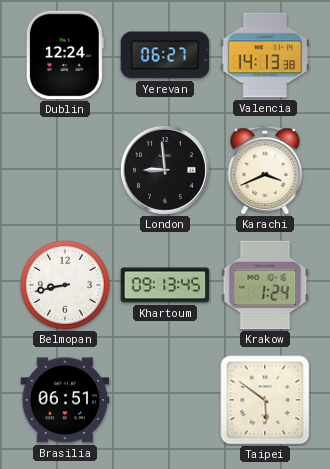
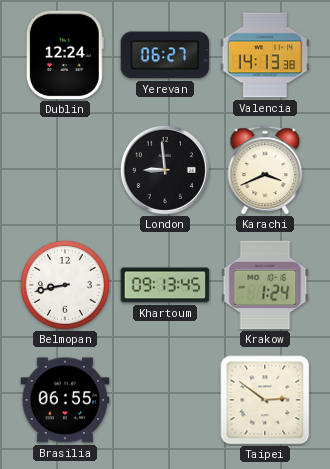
Brasilia: 06:51 -> 06:55
Taipei: 5:51 -> 2:51
